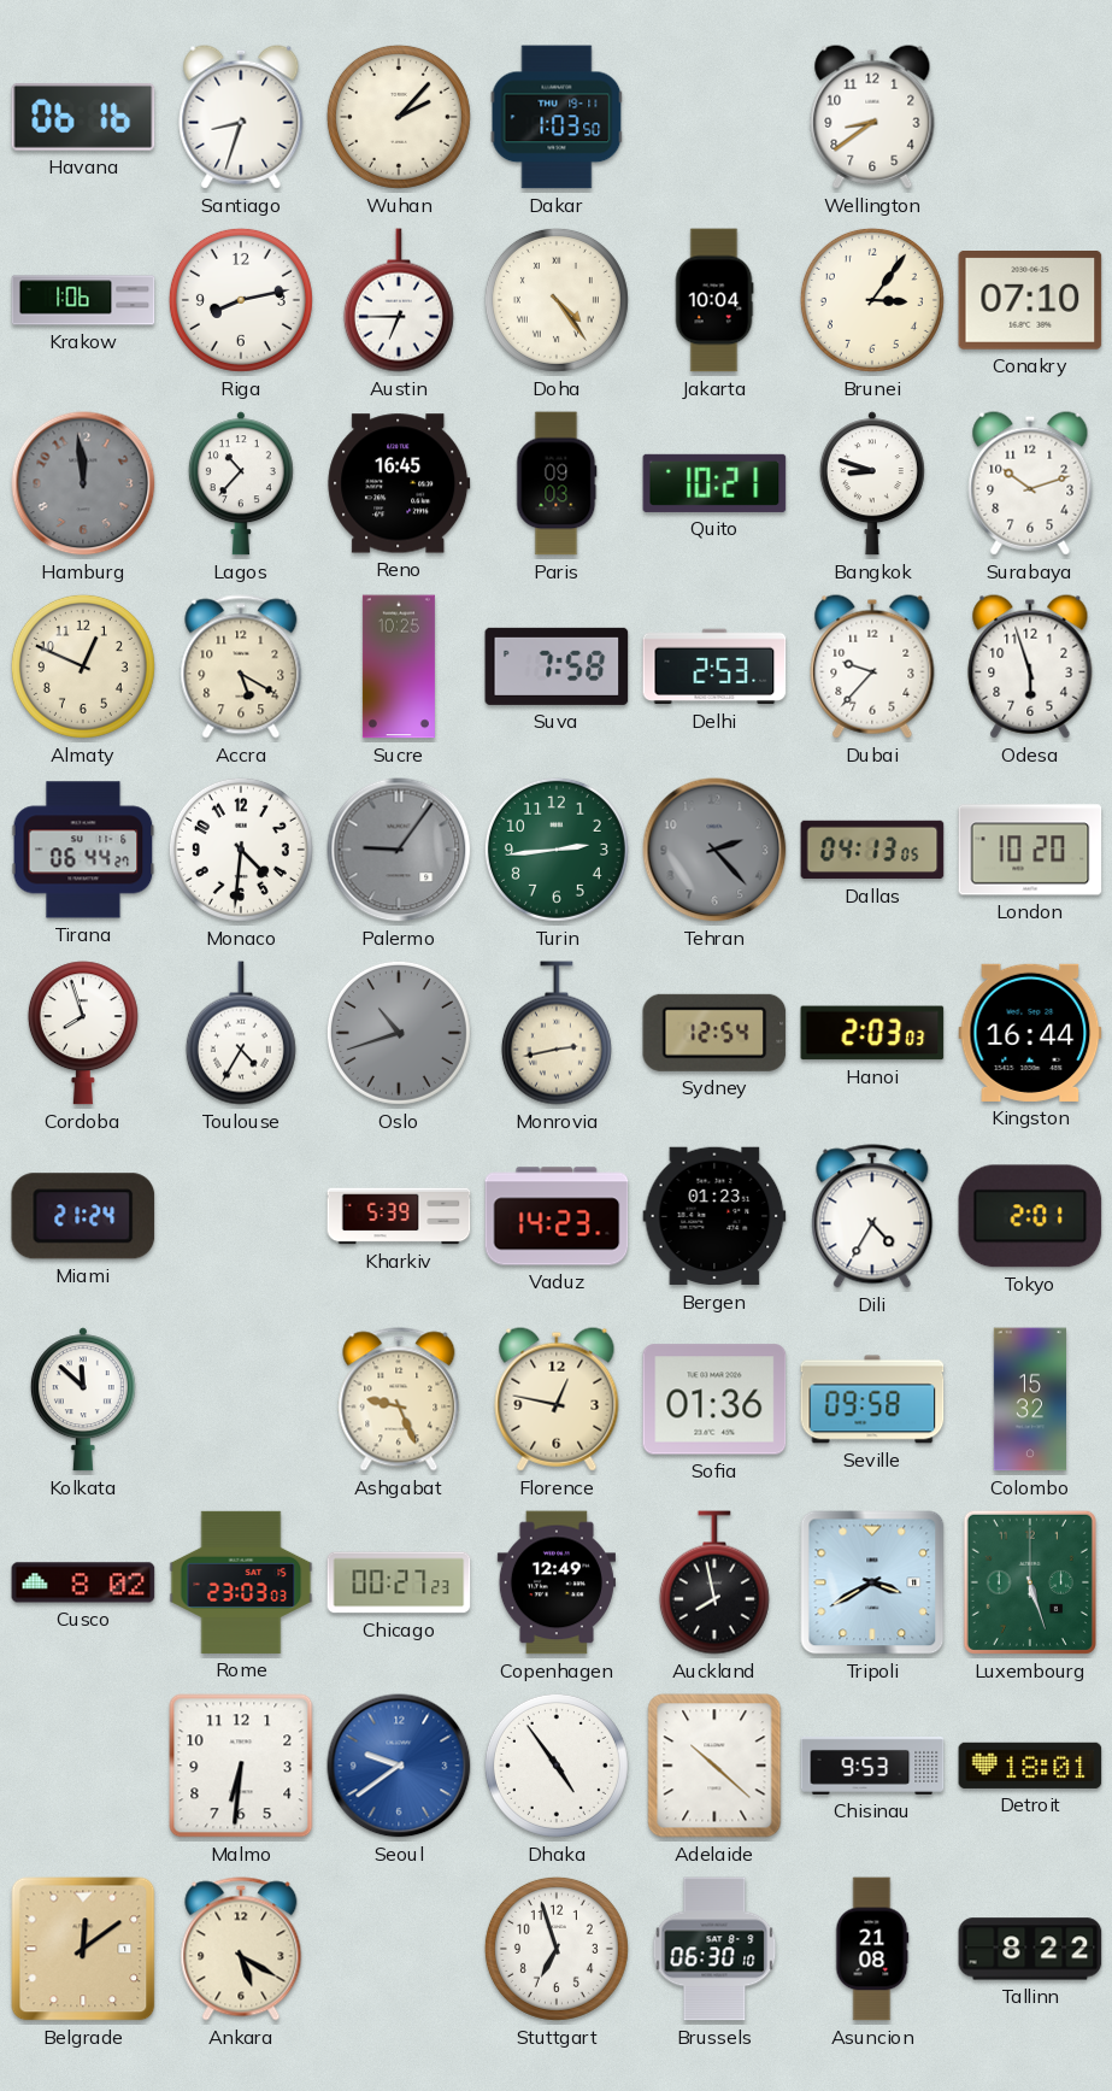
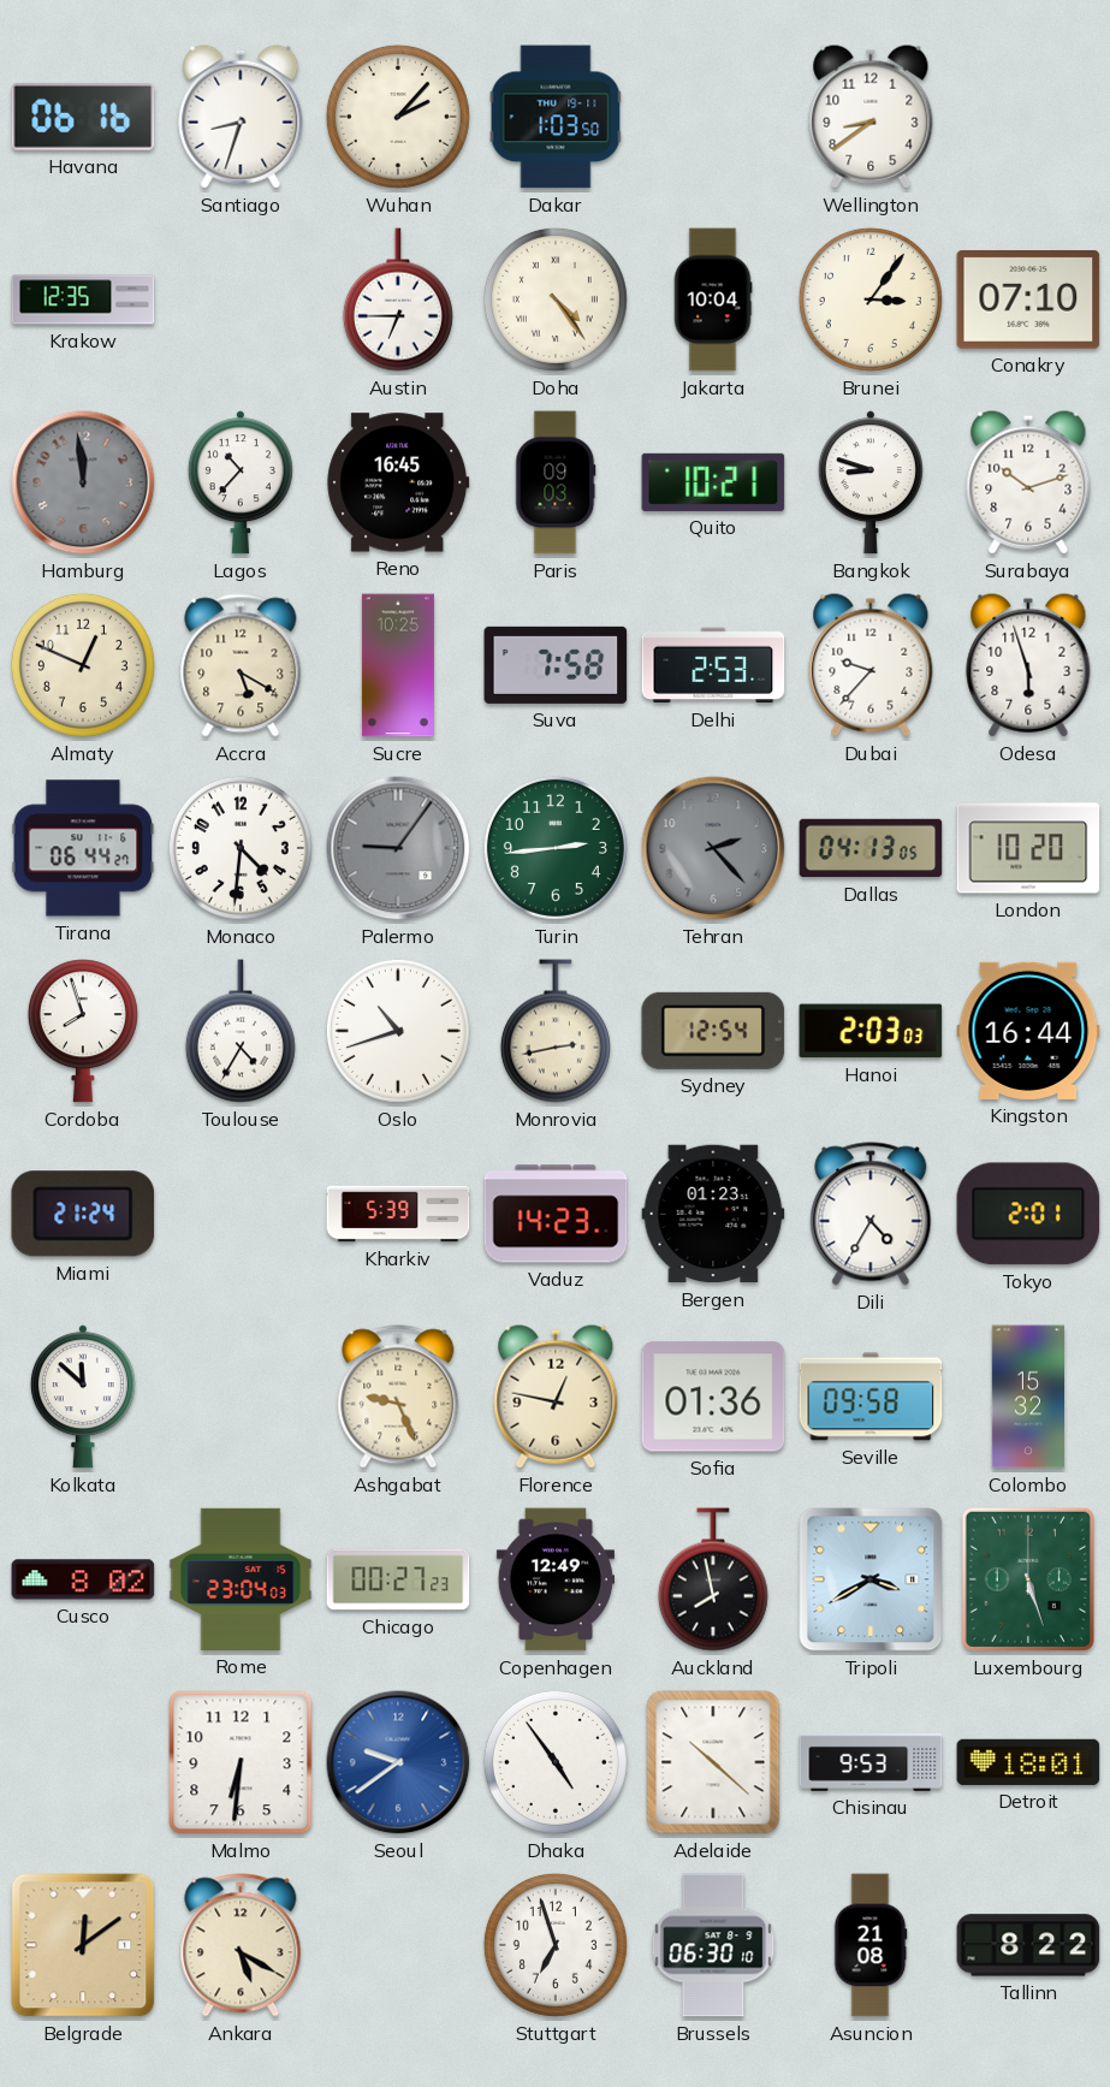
Krakow: 1:06 -> 12:35
Riga: 8:13 -> none
Oslo dial: grey -> white
Rome: 23:03 -> 23:04
